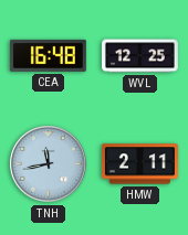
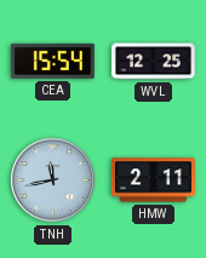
CEA: 16:48 -> 15:54
